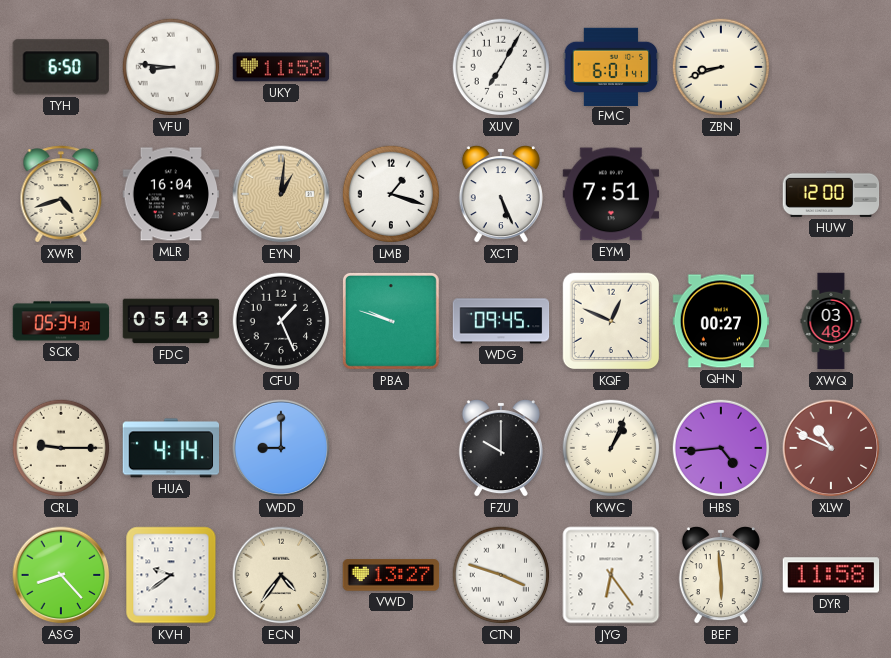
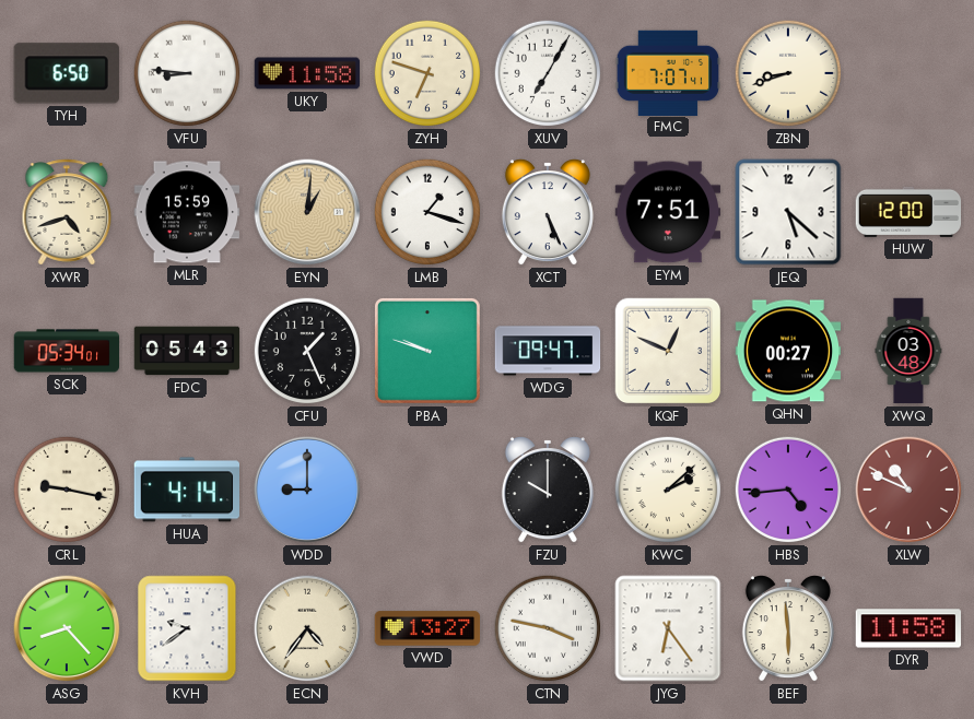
ZYH: none -> 6:48
FMC: 6:01 -> 7:07
MLR: 16:04 -> 15:59
JEQ: none -> 5:22
SCK: 05:34:30 -> 05:34:01
WDG: 09:45 -> 09:47
CRL: 9:15 -> 9:17
KWC: 1:04 -> 2:08
CTN: 3:48 -> 3:47
